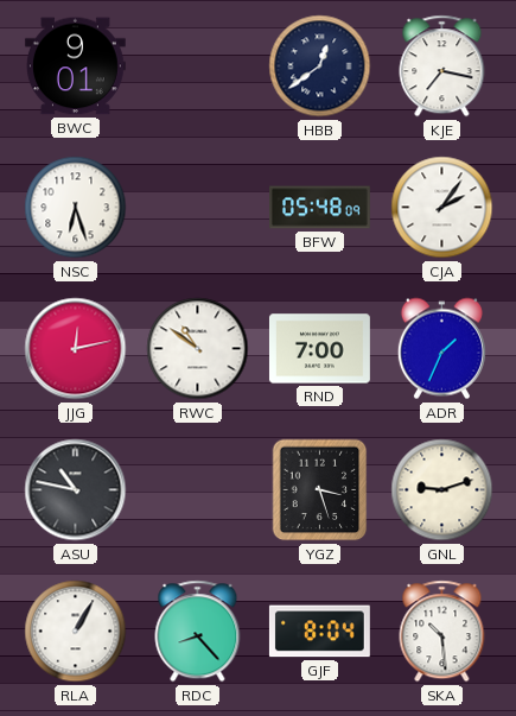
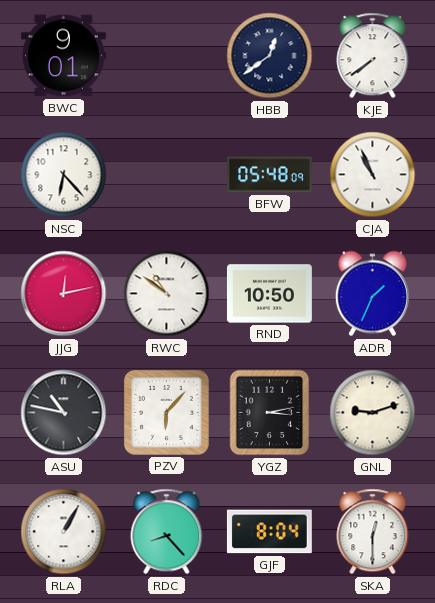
KJE: 7:17 -> 7:39
NSC: 6:27 -> 6:23
CJA: 2:06 -> 10:56
RND: 7:00 -> 10:50
PZV: none -> 6:07
YGZ: 3:27 -> 3:13
SKA: 10:29 -> 12:30
